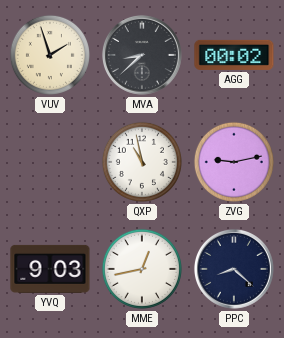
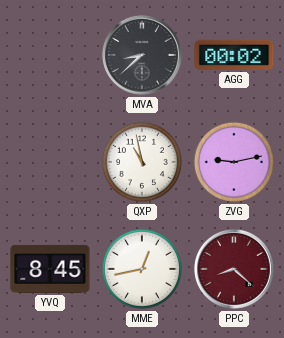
VUV: 1:57 -> none
YVQ: 9:03 -> 8:45
PPC dial: navy -> burgundy
